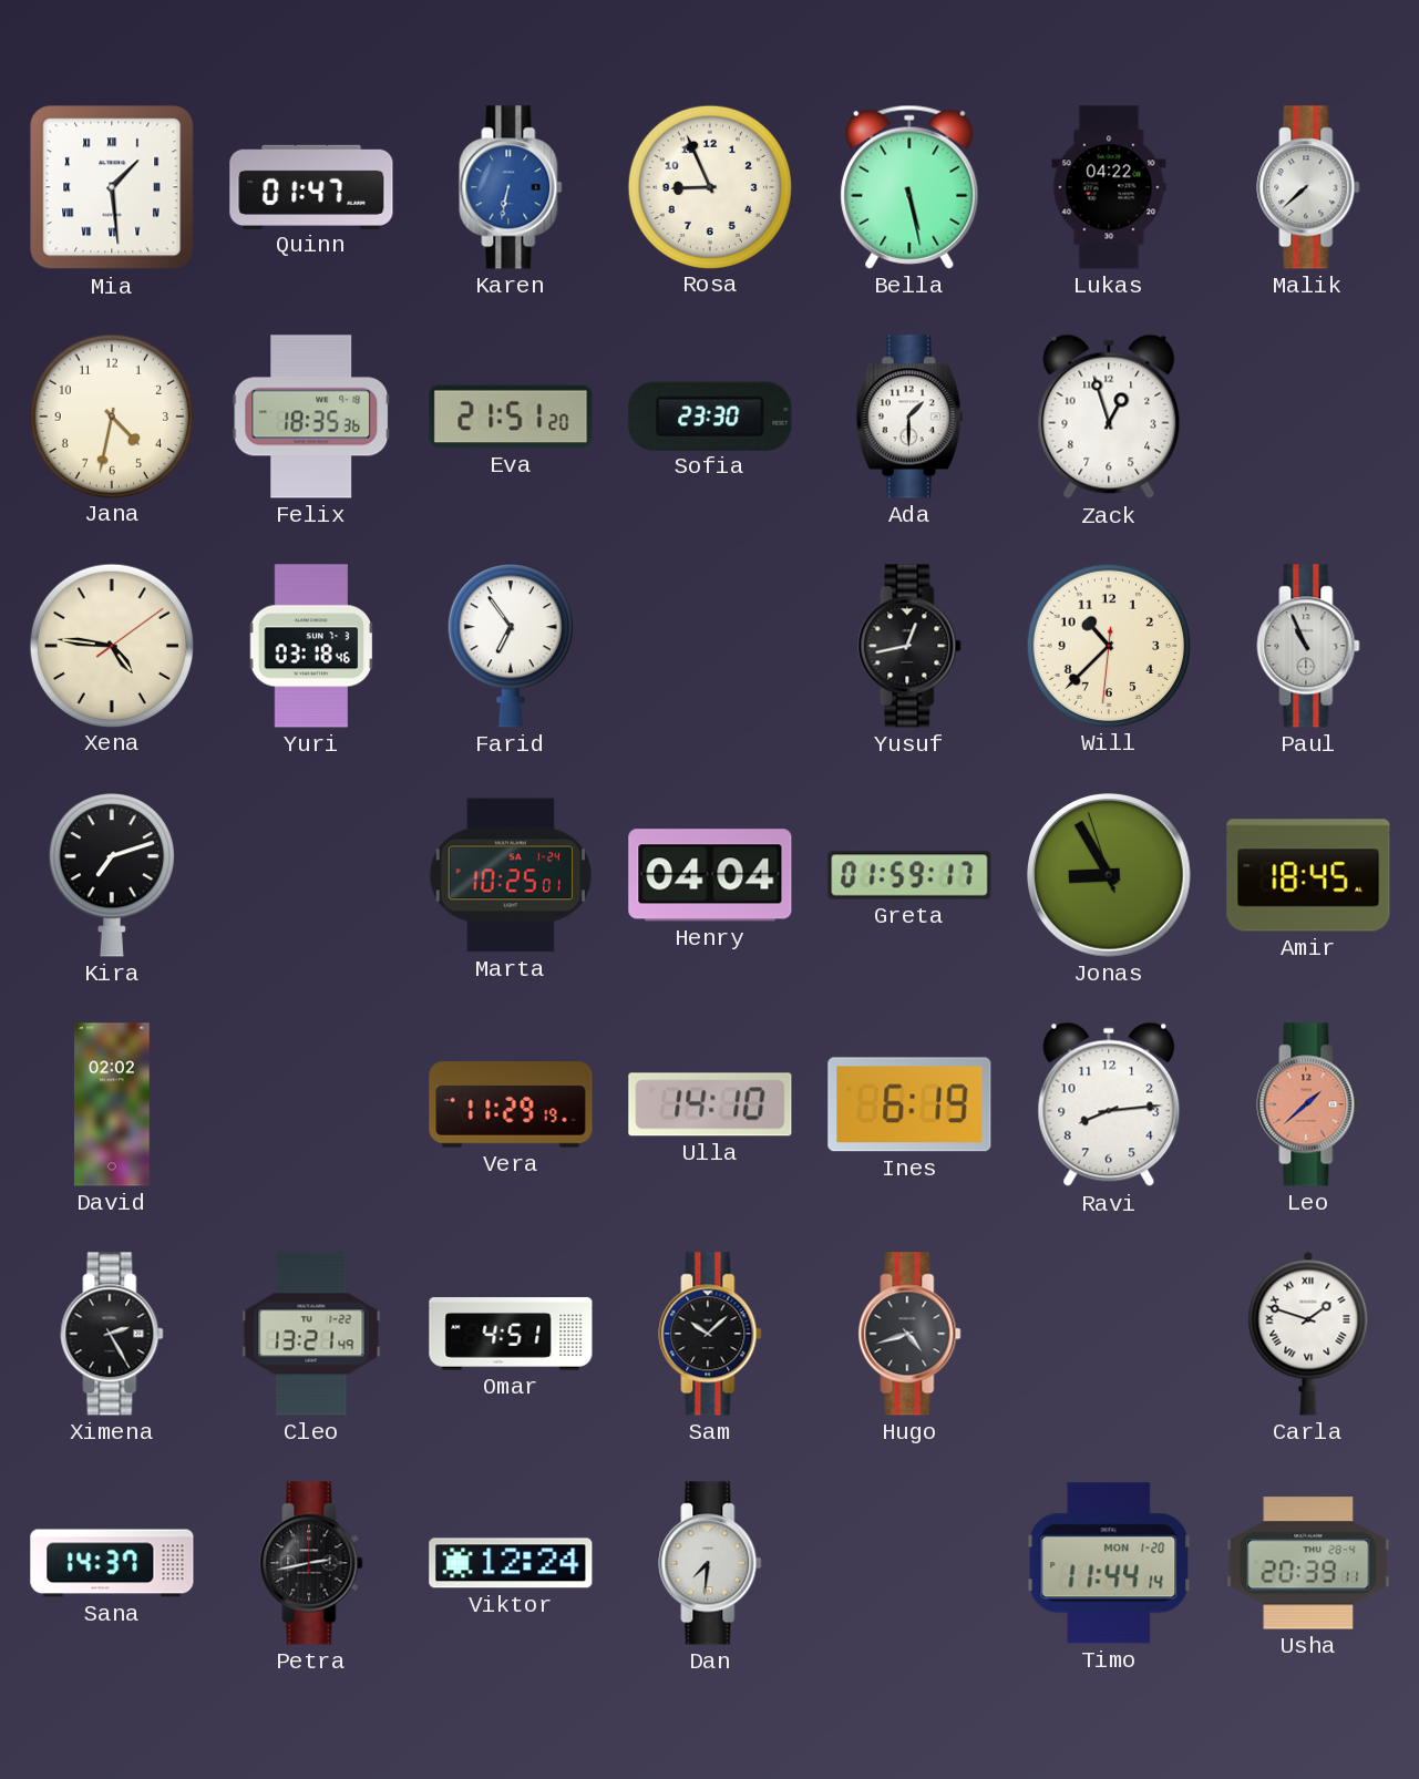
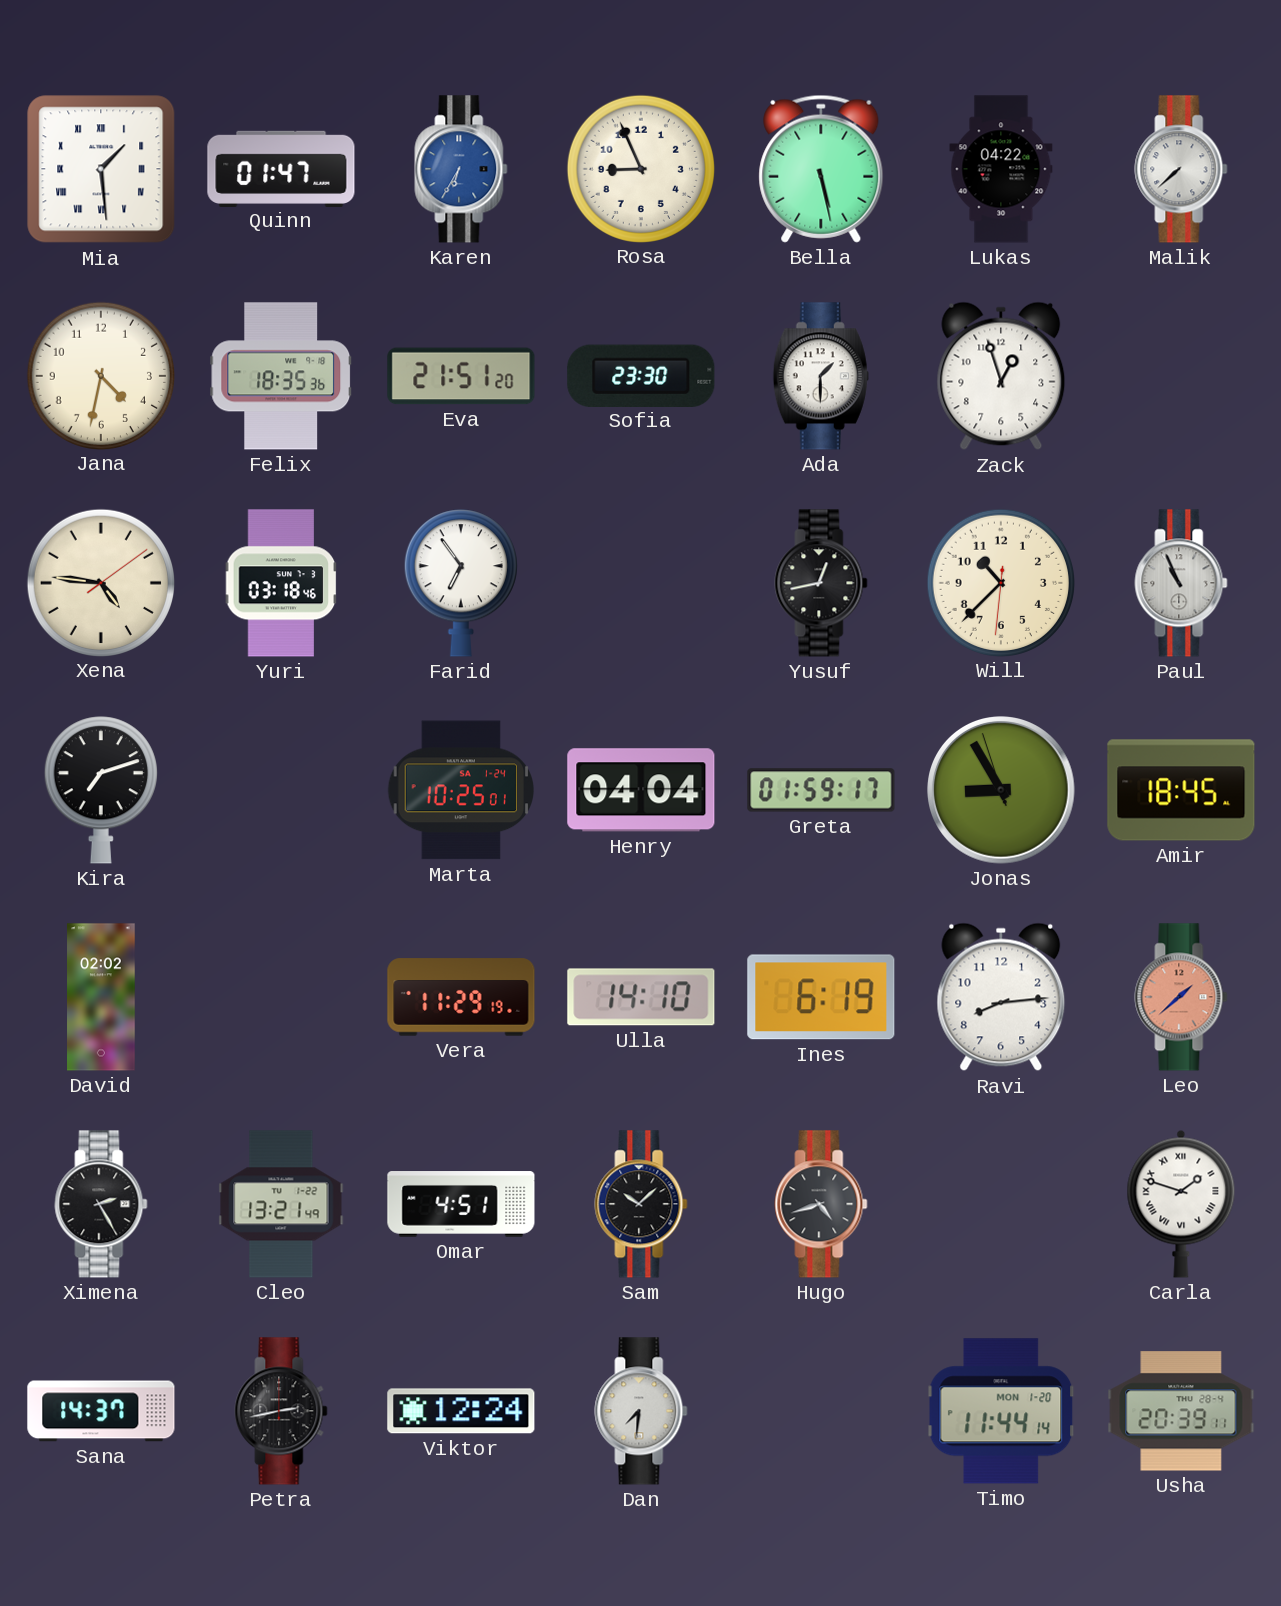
Karen: 6:32 -> 6:35
